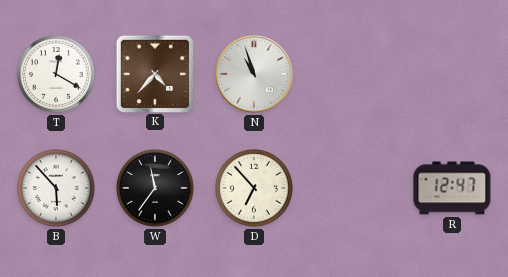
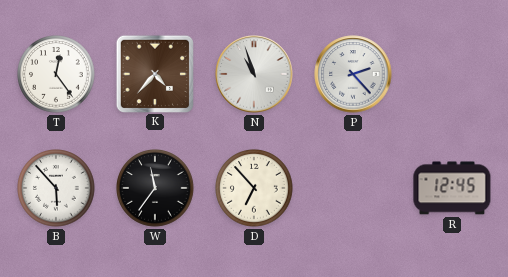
T: 12:20 -> 12:24
P: none -> 2:23
R: 12:47 -> 12:45
